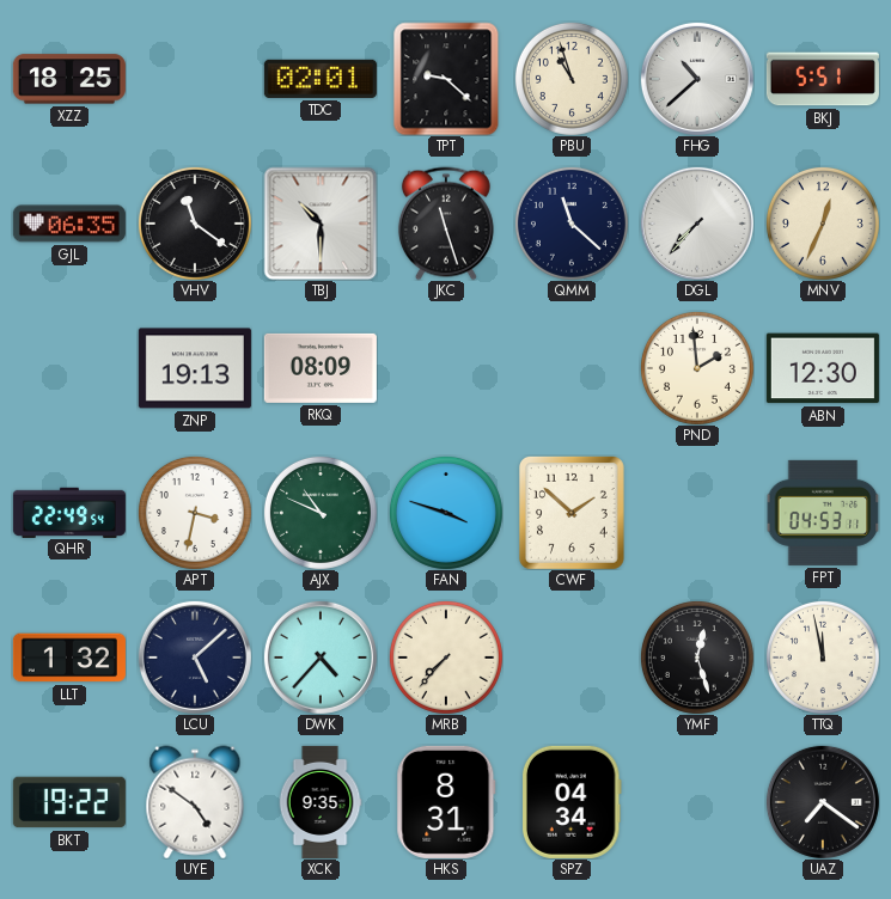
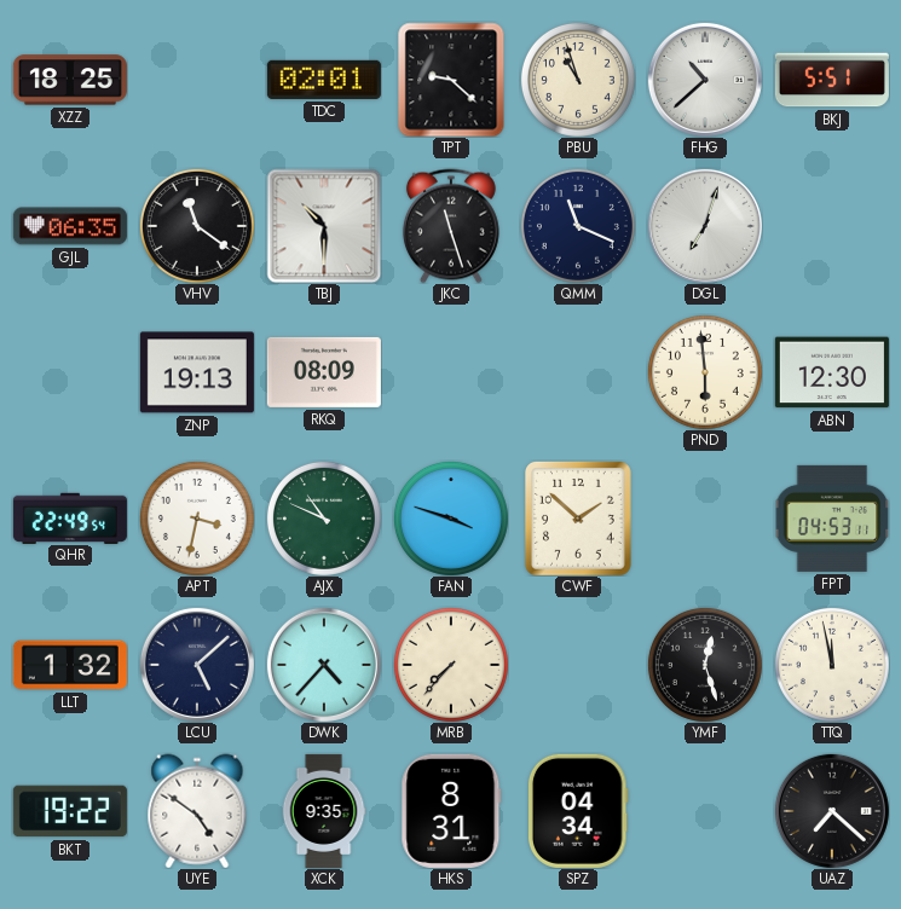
QMM: 11:22 -> 11:19
DGL: 7:37 -> 7:03
MNV: 12:34 -> none
PND: 1:59 -> 5:59
UAZ: 7:21 -> 7:22
